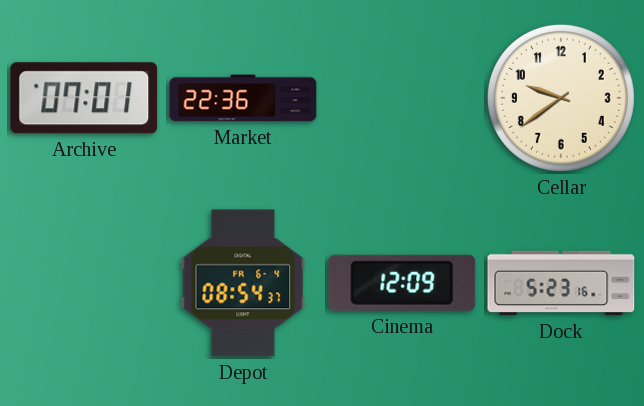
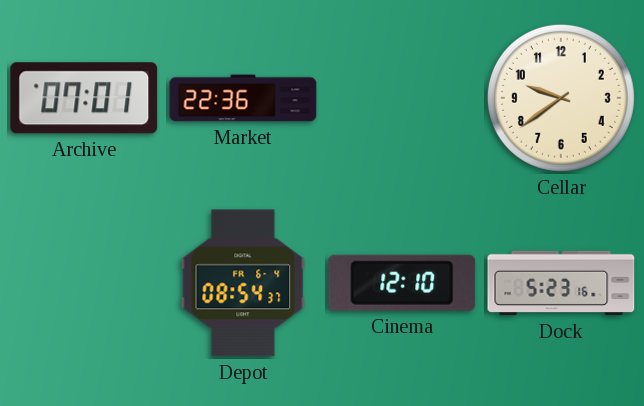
Cinema: 12:09 -> 12:10
